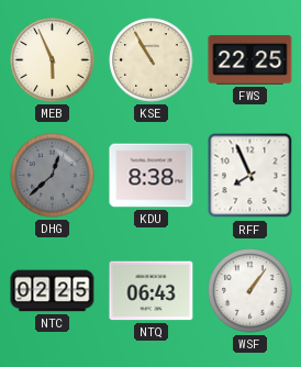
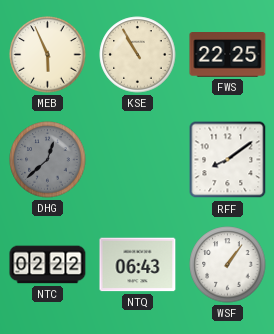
KDU: 8:38 -> none
RFF: 7:56 -> 8:09
NTC: 02:25 -> 02:22
